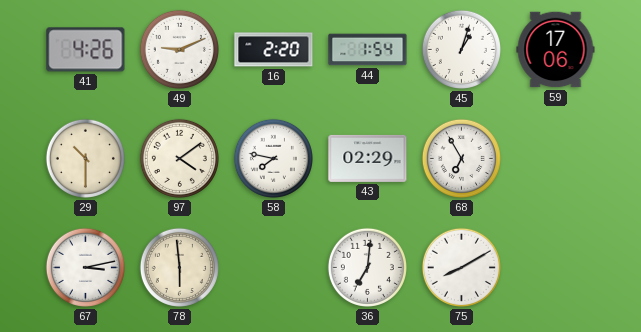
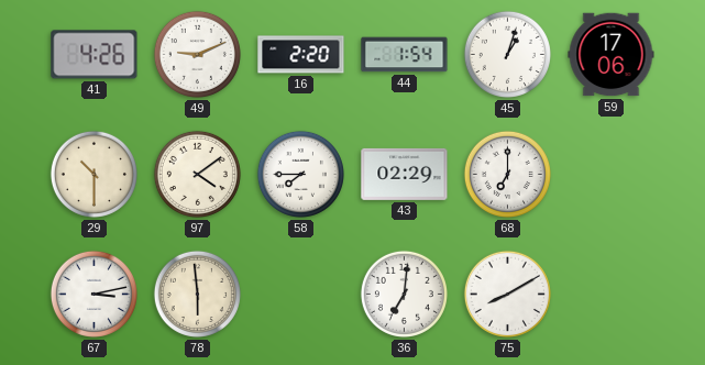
58: 7:47 -> 7:45
68: 6:55 -> 7:00
